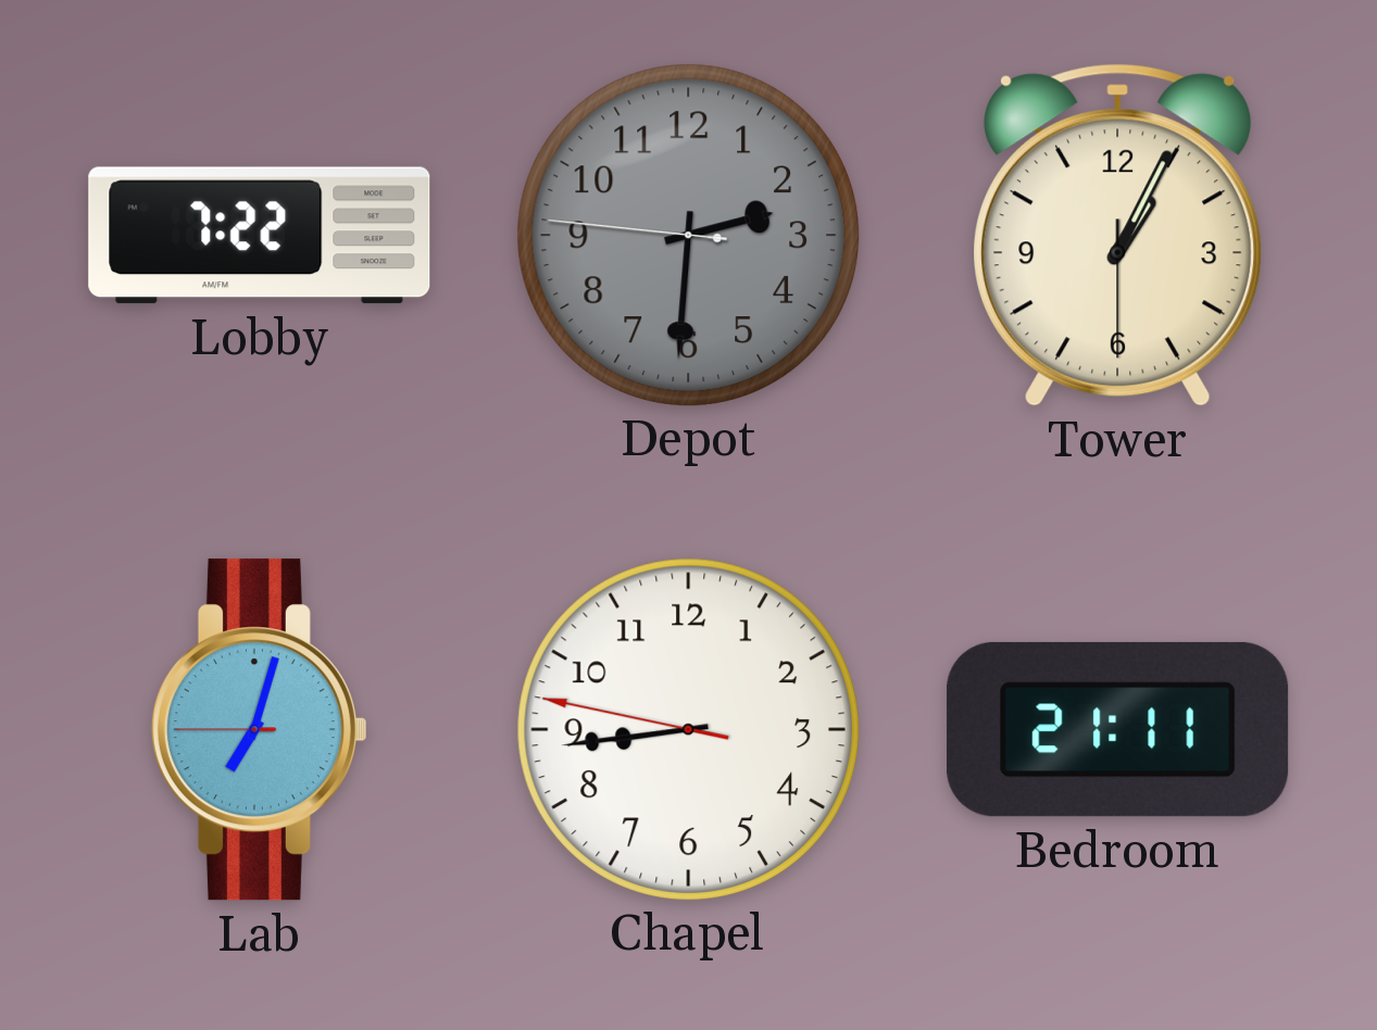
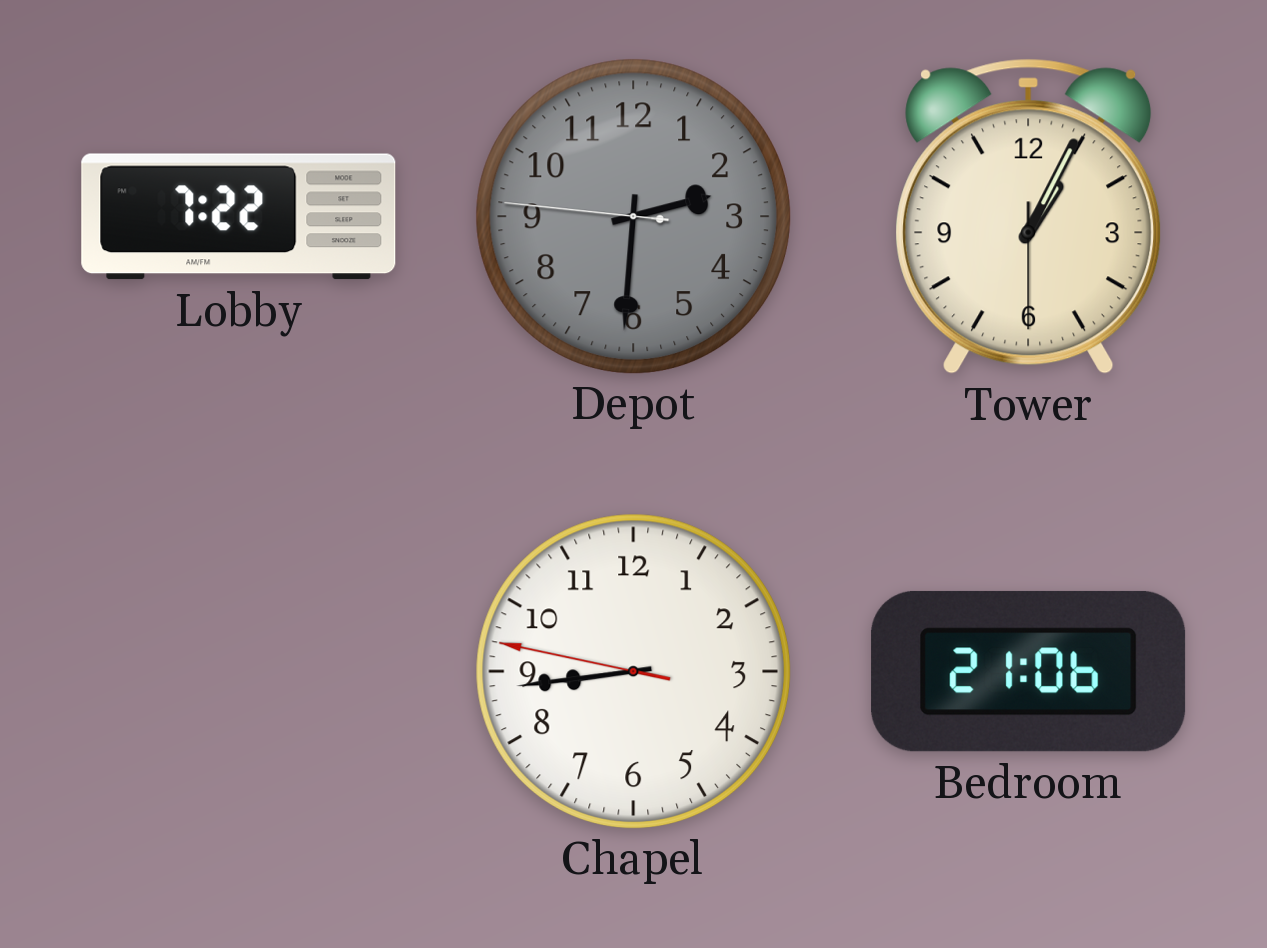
Lab: 7:02 -> none
Bedroom: 21:11 -> 21:06
